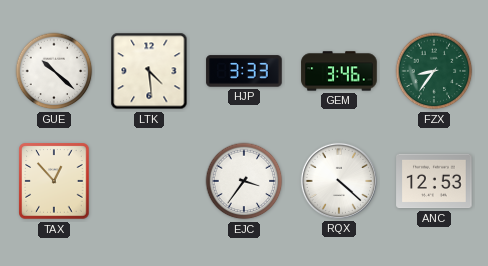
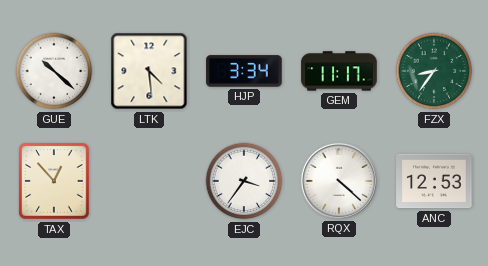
HJP: 3:33 -> 3:34
GEM: 3:46 -> 11:17
